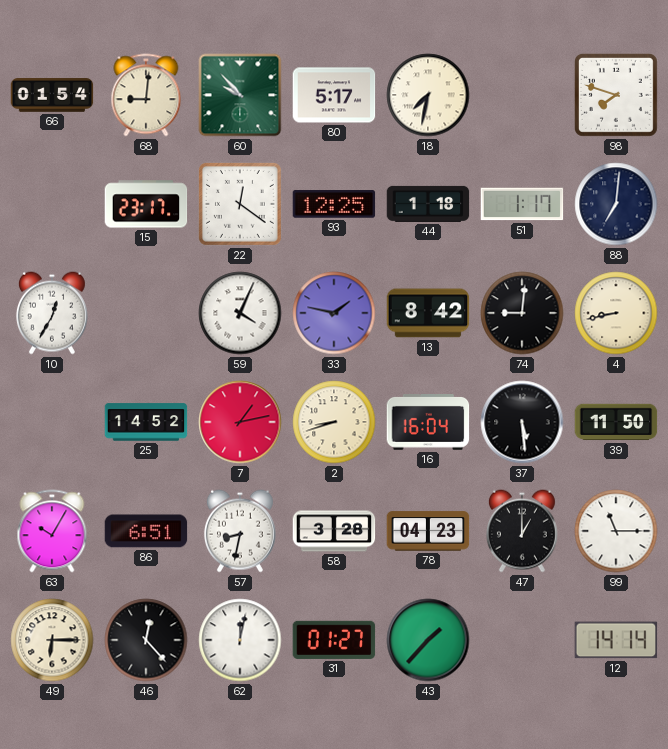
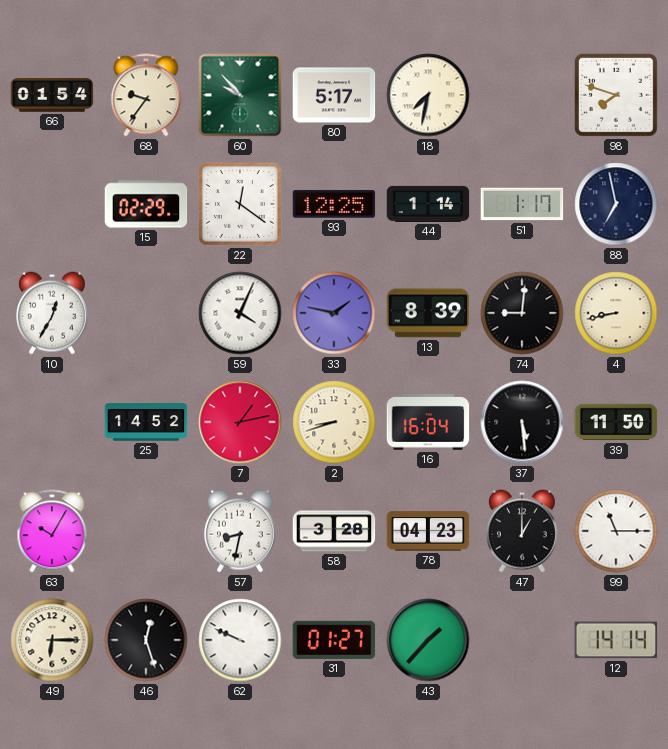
68: 9:01 -> 9:36
15: 23:17 -> 02:29
44: 1:18 -> 1:14
88: 7:01 -> 6:58
13: 8:42 -> 8:39
86: 6:51 -> none
46: 12:23 -> 12:27
62: 12:02 -> 9:49
